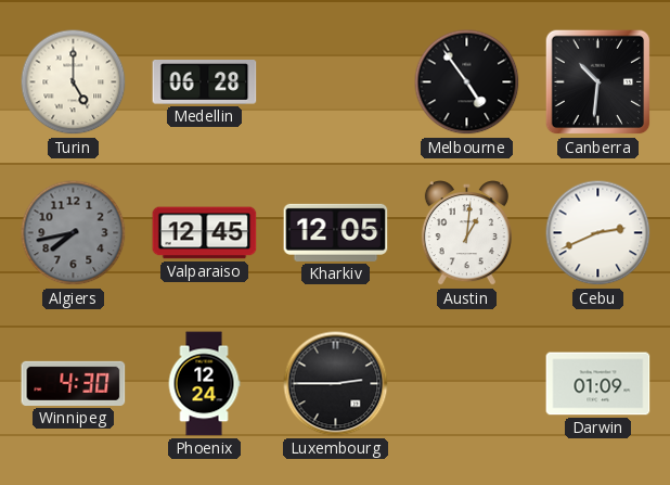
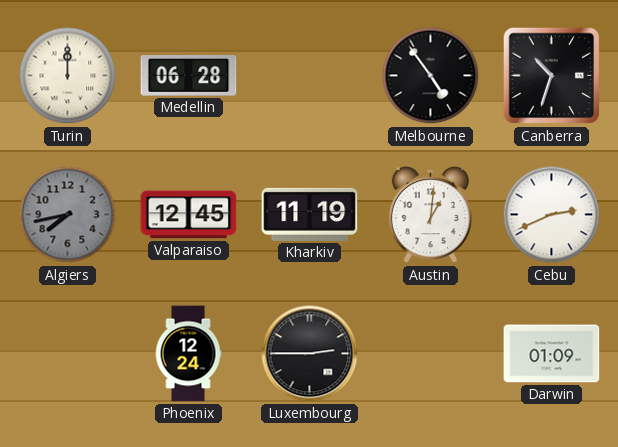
Turin: 5:00 -> 12:00
Canberra: 10:31 -> 10:33
Kharkiv: 12:05 -> 11:19
Winnipeg: 4:30 -> none
